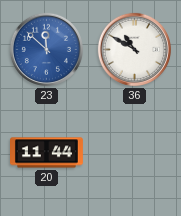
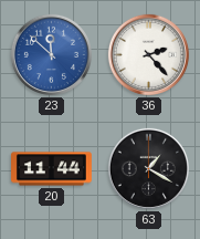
36: 10:50 -> 2:23
63: none -> 1:20
